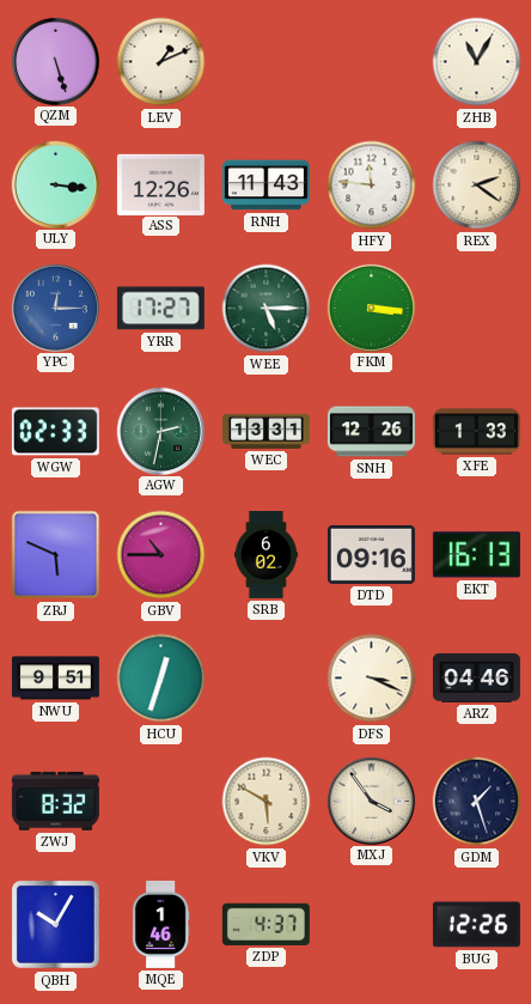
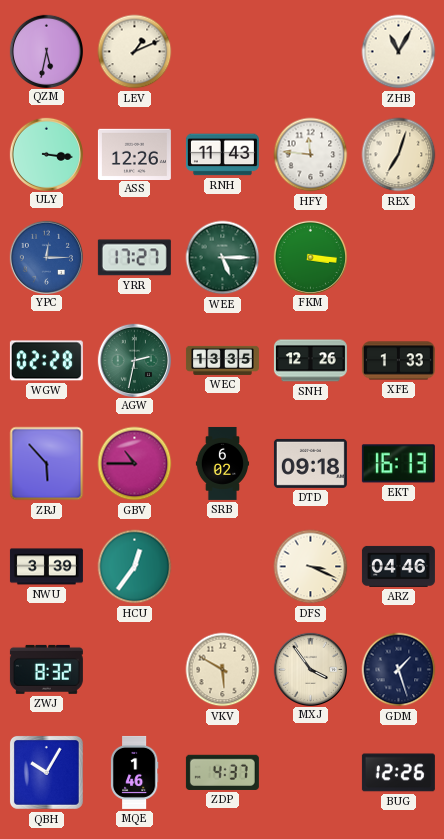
QZM: 5:27 -> 5:32
REX: 2:21 -> 7:03
WGW: 02:33 -> 02:28
WEC: 13:31 -> 13:35
ZRJ: 5:49 -> 5:53
DTD: 09:16 -> 09:18
NWU: 9:51 -> 3:39
HCU: 12:33 -> 12:36
